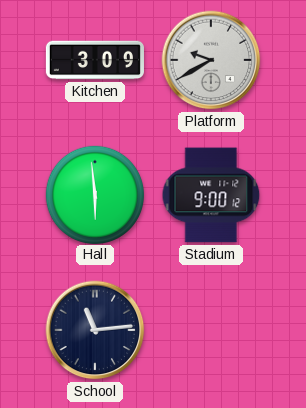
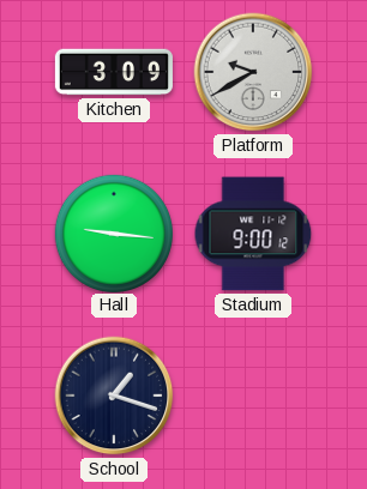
Hall: 5:59 -> 9:16
School: 11:14 -> 1:18
